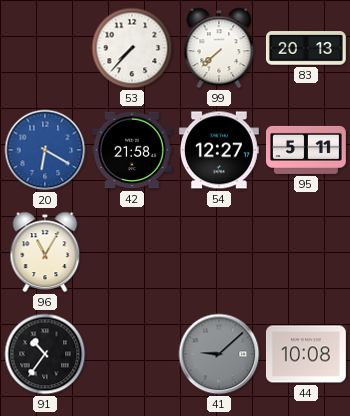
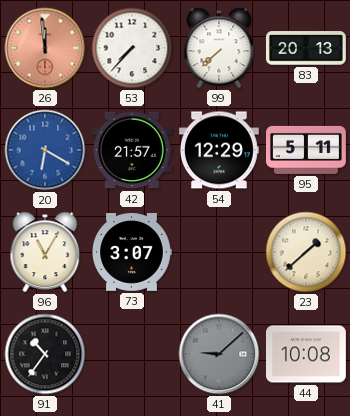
26: none -> 11:59
42: 21:58 -> 21:57
54: 12:27 -> 12:29
73: none -> 3:07
23: none -> 1:38
